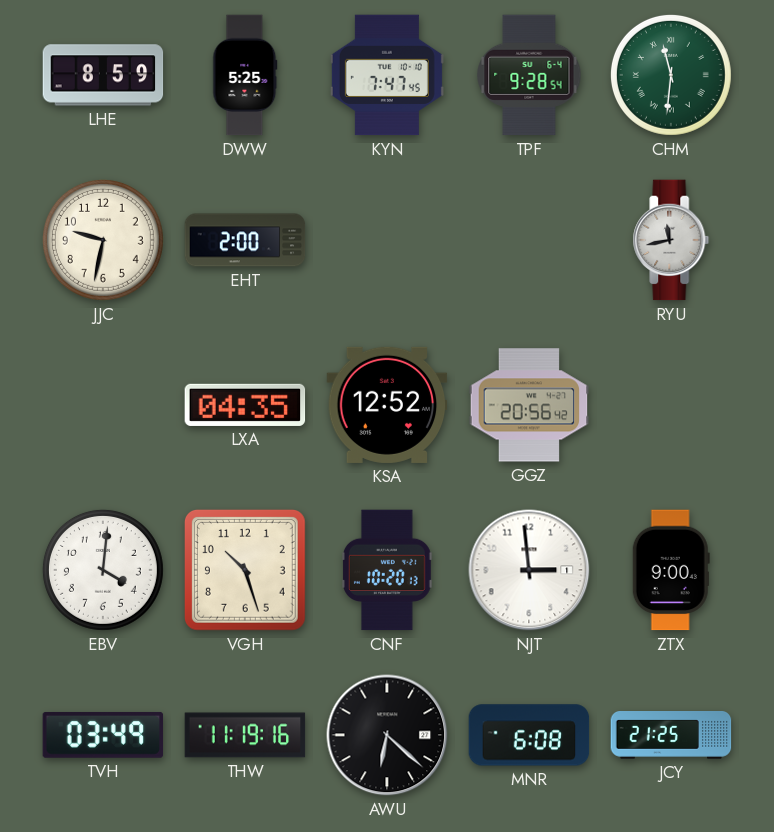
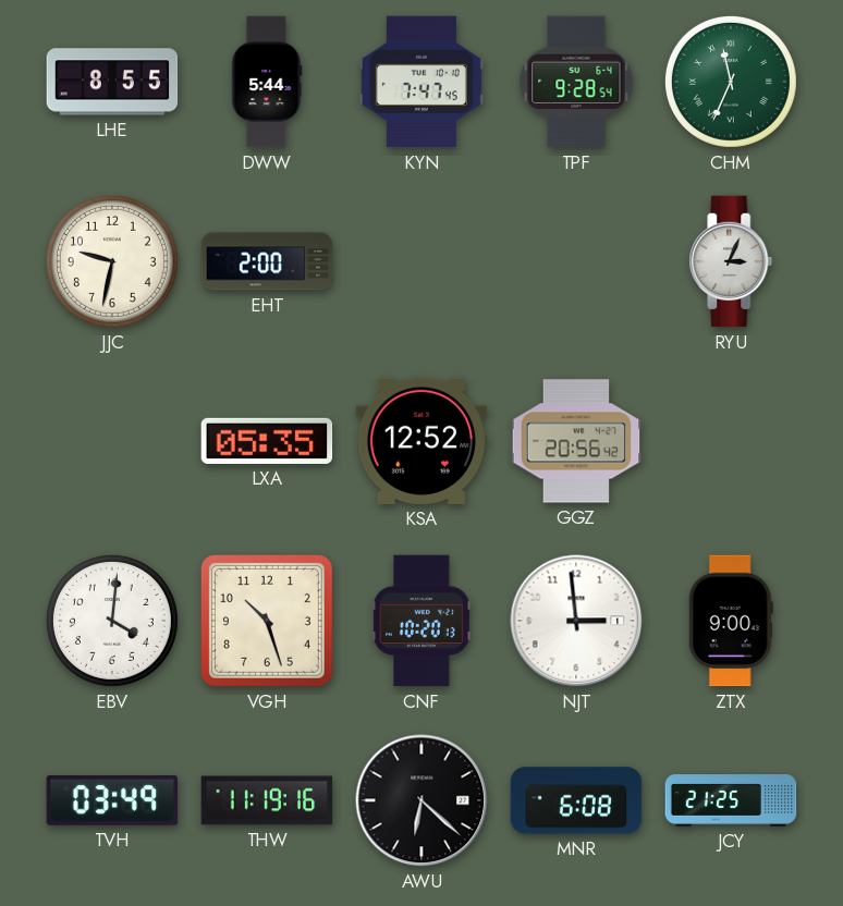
LHE: 8:59 -> 8:55
DWW: 5:25 -> 5:44
CHM: 11:31 -> 11:34
RYU: 11:43 -> 3:04
LXA: 04:35 -> 05:35
